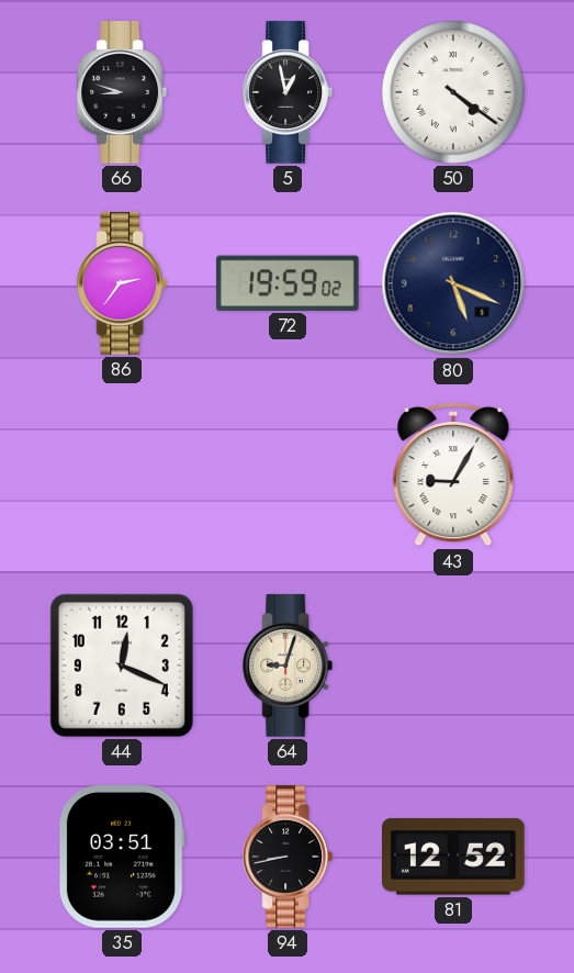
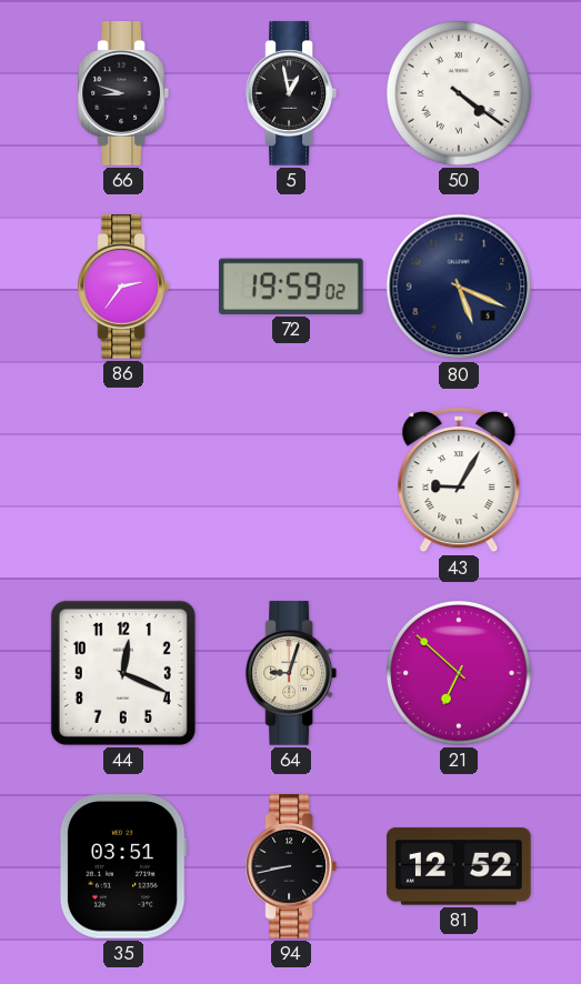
21: none -> 6:52
